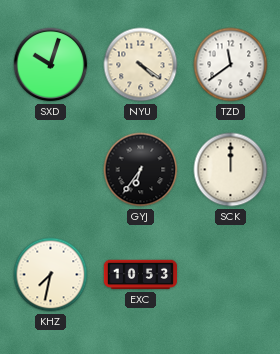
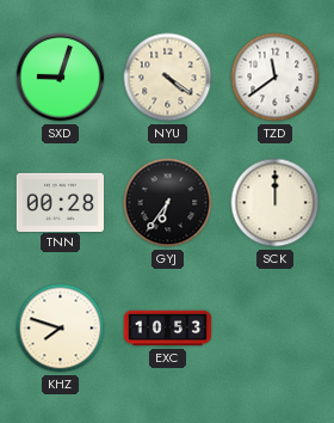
SXD: 10:03 -> 9:03
TNN: none -> 00:28
KHZ: 7:32 -> 7:48
